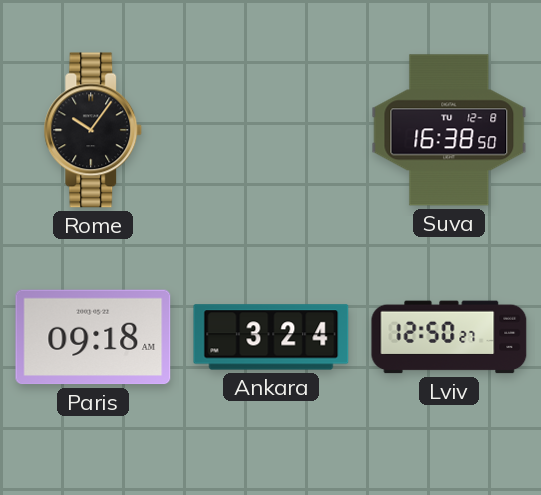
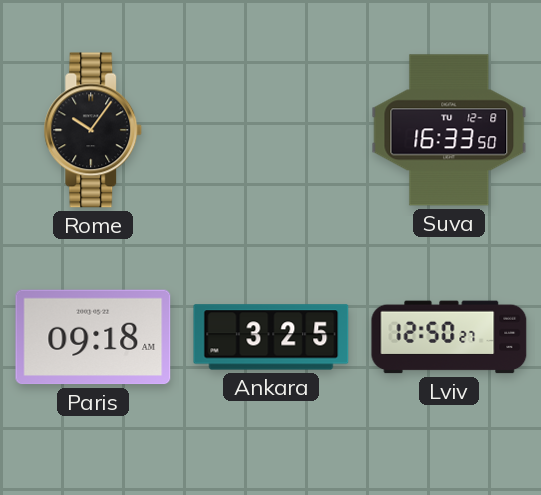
Suva: 16:38 -> 16:33
Ankara: 3:24 -> 3:25
